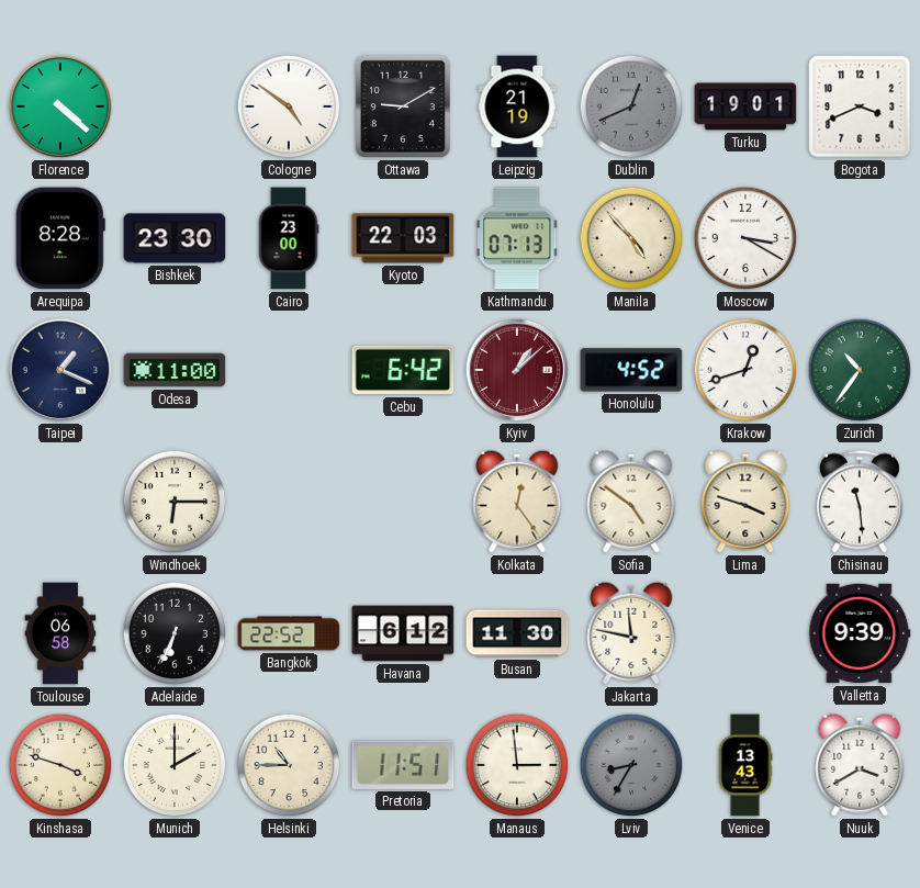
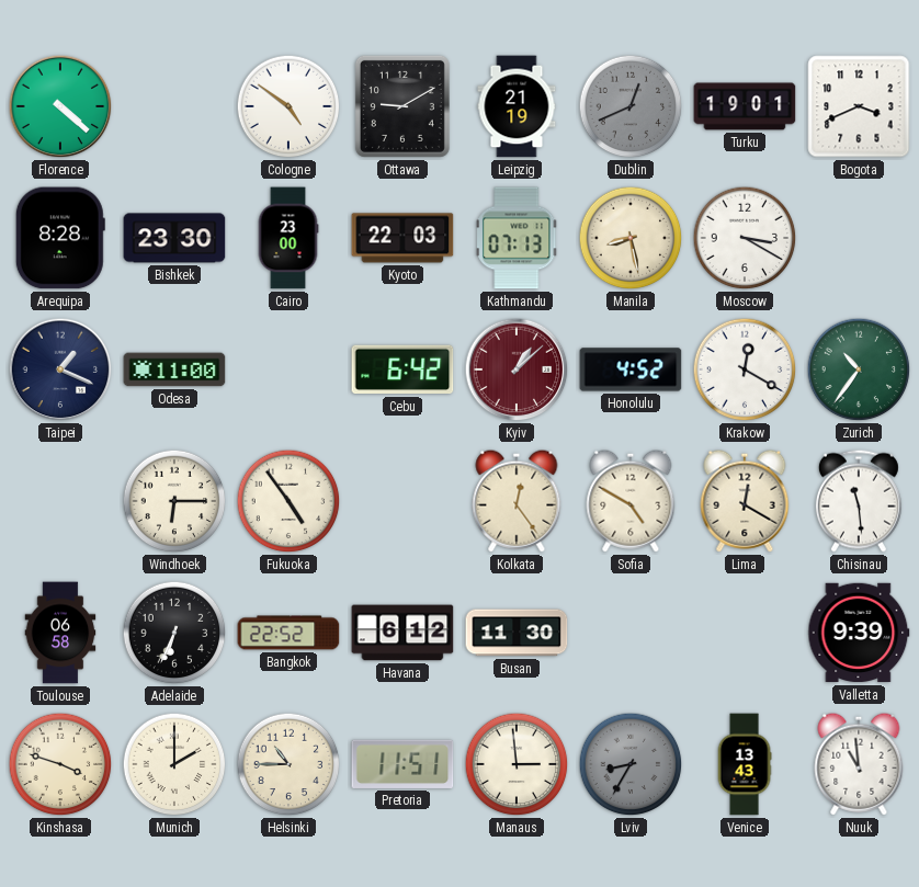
Manila: 4:53 -> 8:28
Krakow: 12:42 -> 12:20
Fukuoka: none -> 4:54
Sofia: 4:51 -> 4:50
Lima: 3:48 -> 12:20
Jakarta: 11:47 -> none
Nuuk: 3:40 -> 10:59
